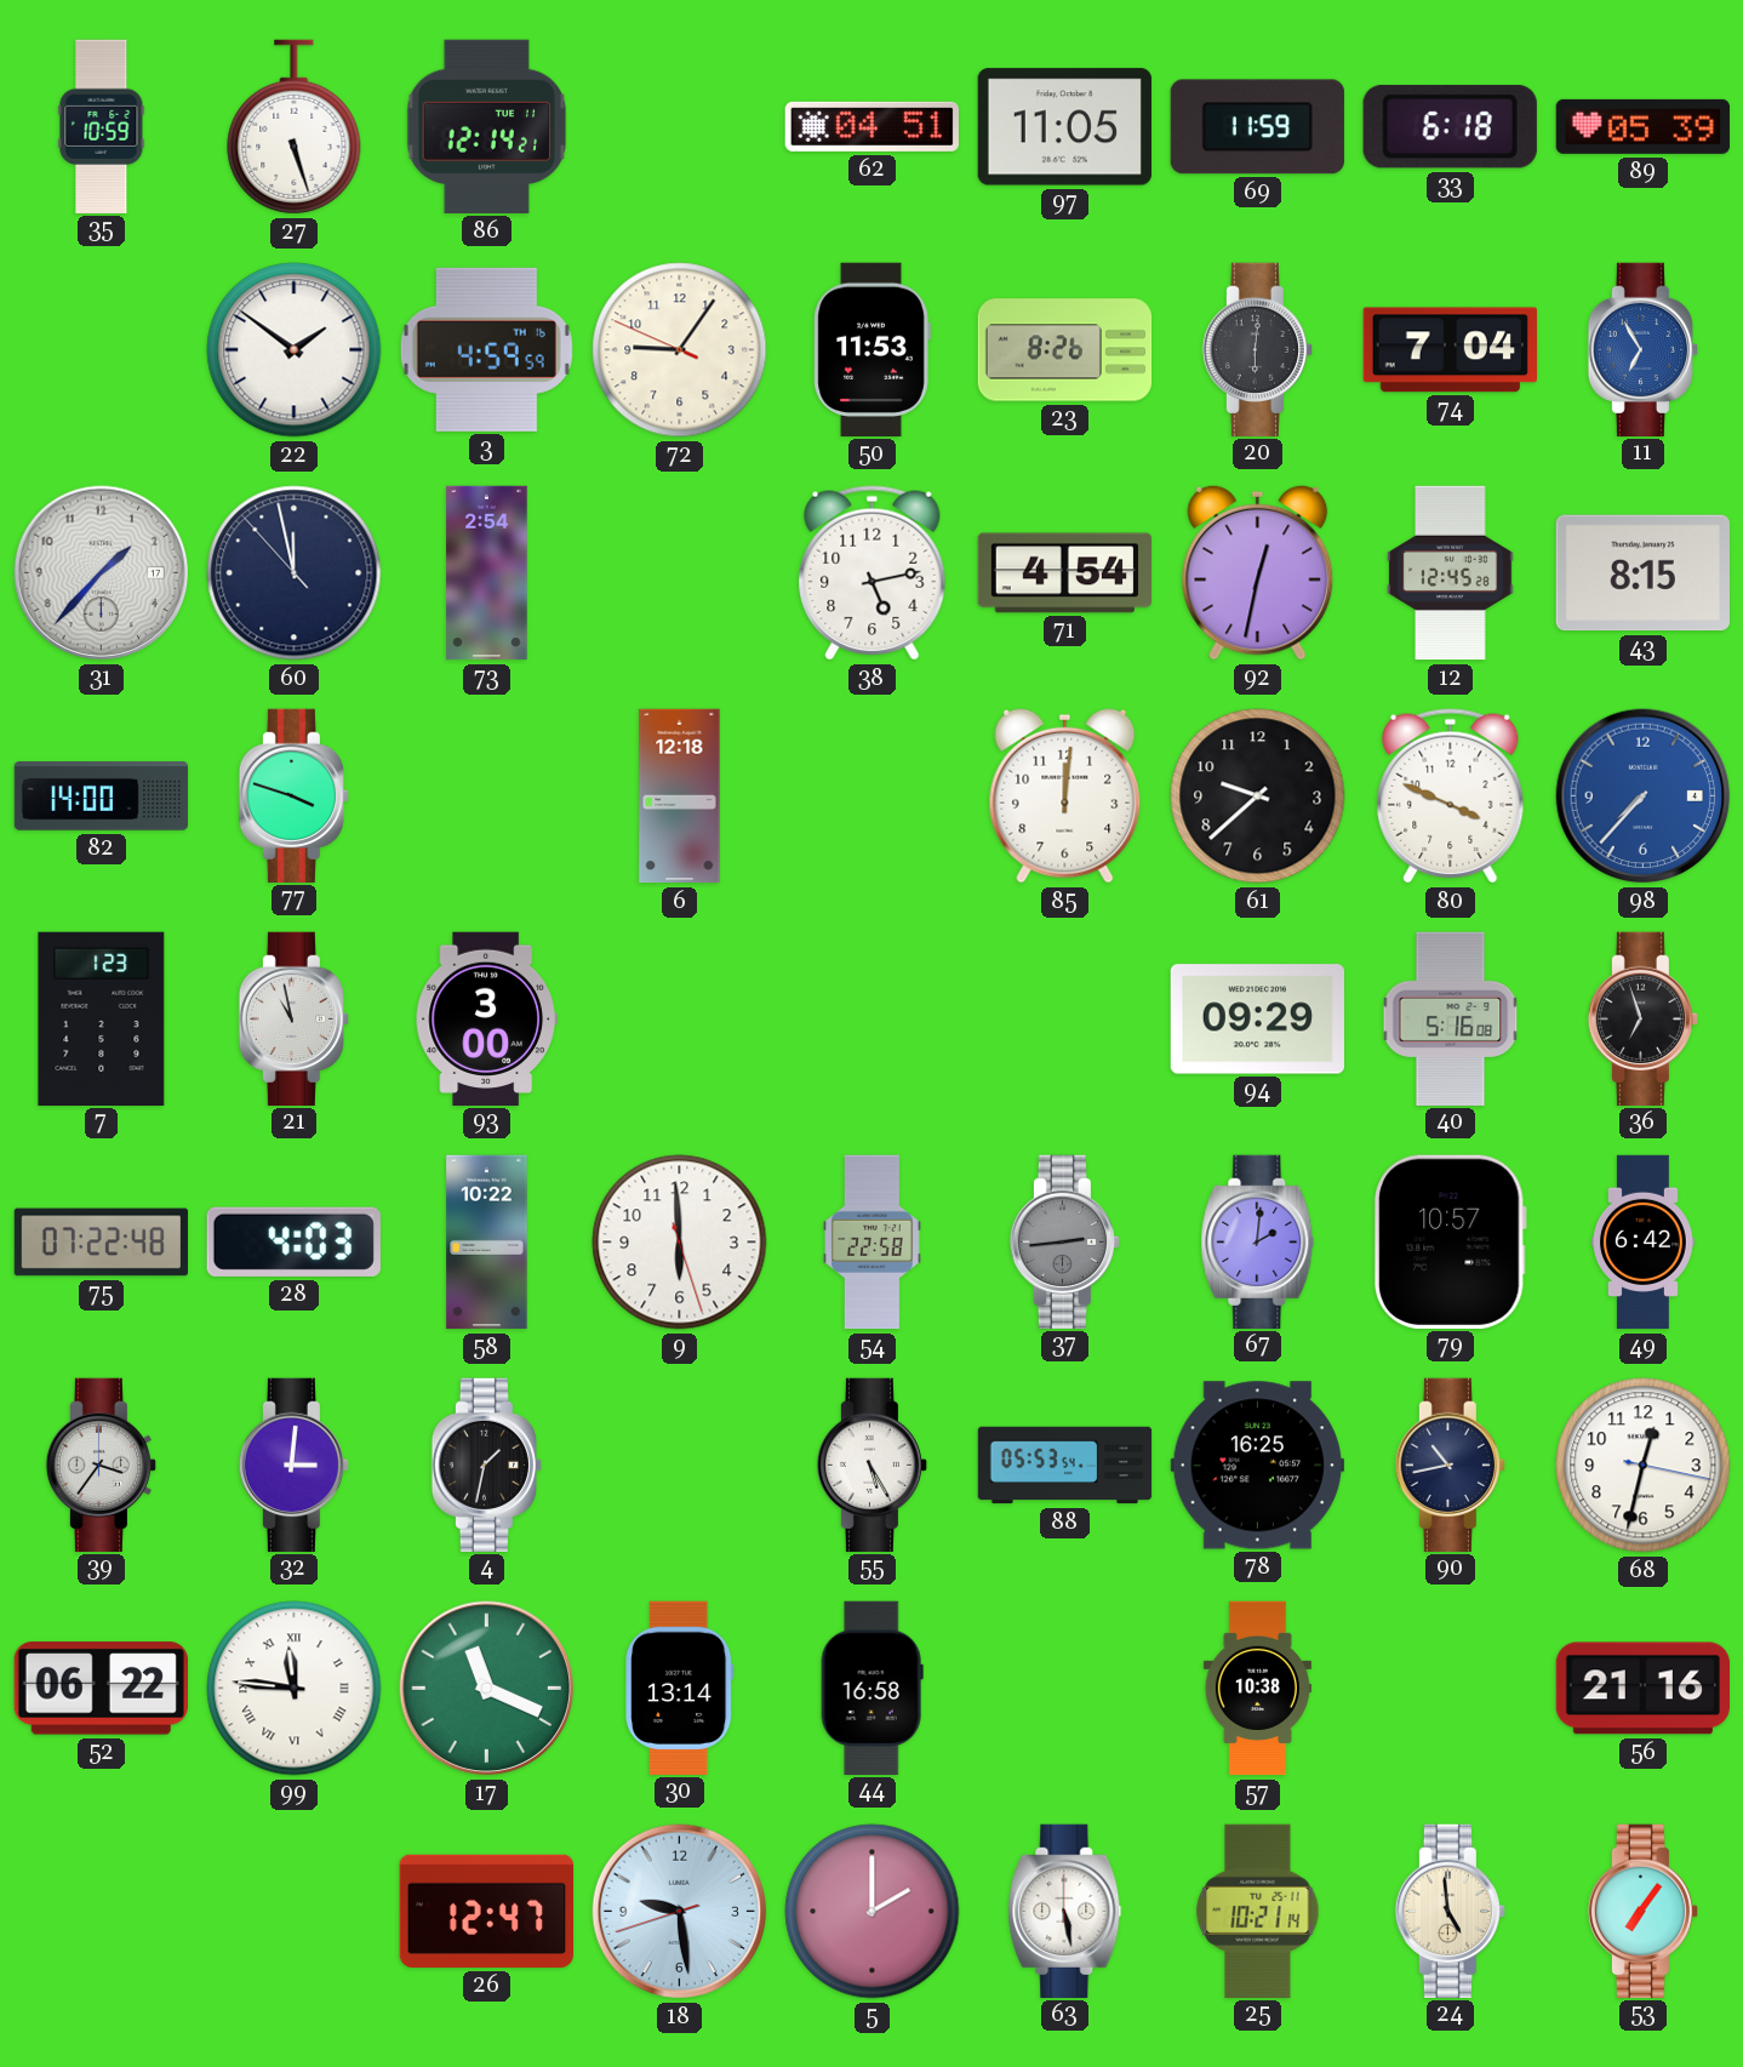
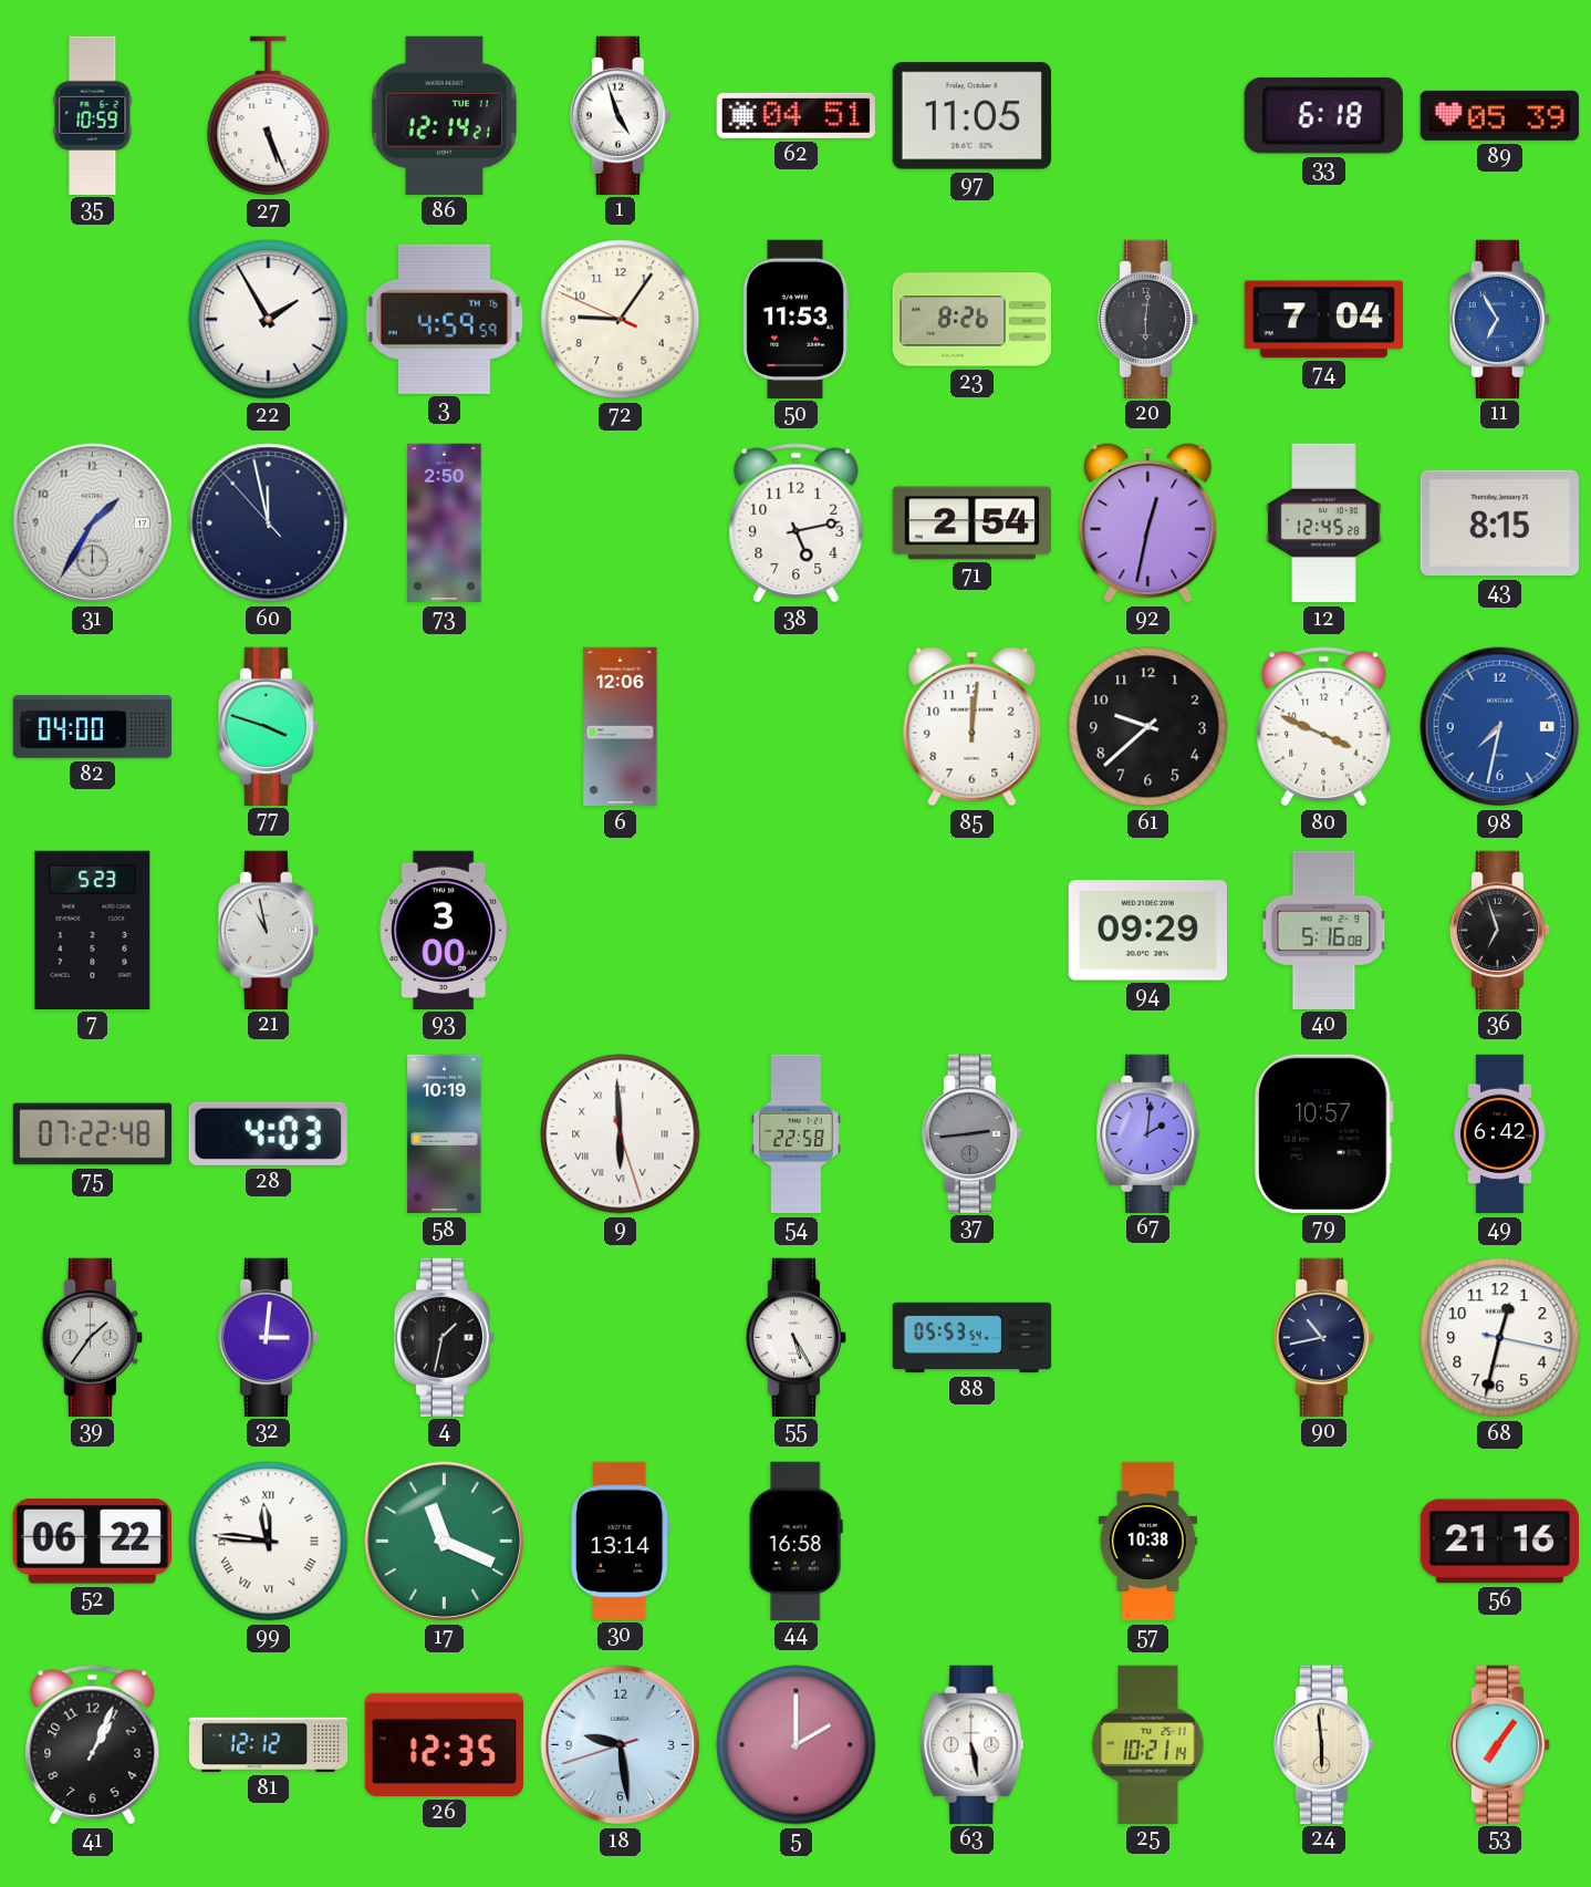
27: 5:27 -> 5:26
1: none -> 4:57
69: 11:59 -> none
22: 1:51 -> 1:55
31: 1:37 -> 1:35
73: 2:54 -> 2:50
71: 4:54 -> 2:54
82: 14:00 -> 04:00
6: 12:18 -> 12:06
98: 7:37 -> 7:32
7: 1:23 -> 5:23
58: 10:22 -> 10:19
9 numerals: Arabic -> Roman
39: 3:36 -> 1:36
78: 16:25 -> none
41: none -> 1:04
81: none -> 12:12
26: 12:47 -> 12:35
24: 4:59 -> 5:59
